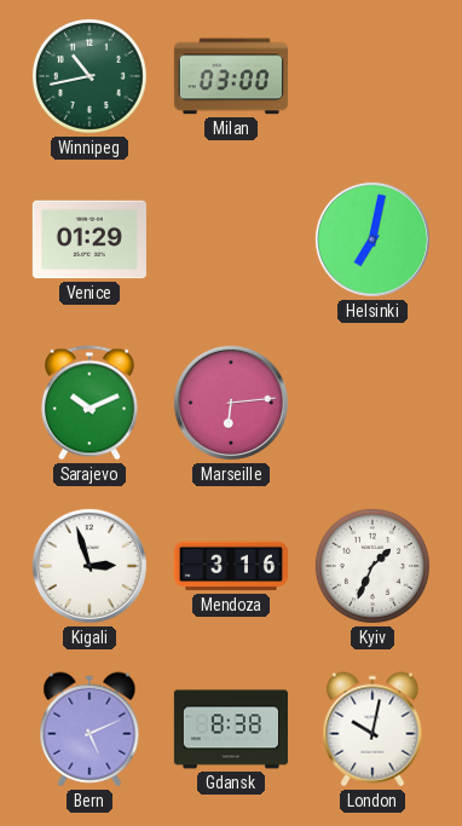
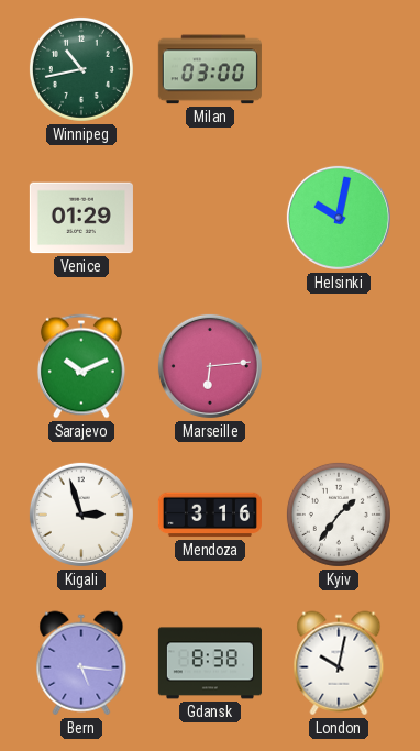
Helsinki: 7:02 -> 10:02
Kyiv: 1:34 -> 1:36
Bern: 5:11 -> 5:16
